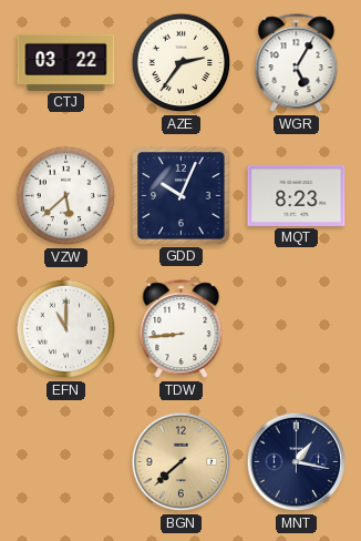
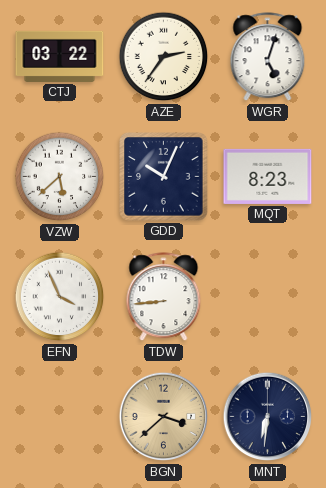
WGR: 5:05 -> 5:03
EFN: 11:00 -> 3:56
BGN: 7:38 -> 3:38
MNT: 1:17 -> 6:31
